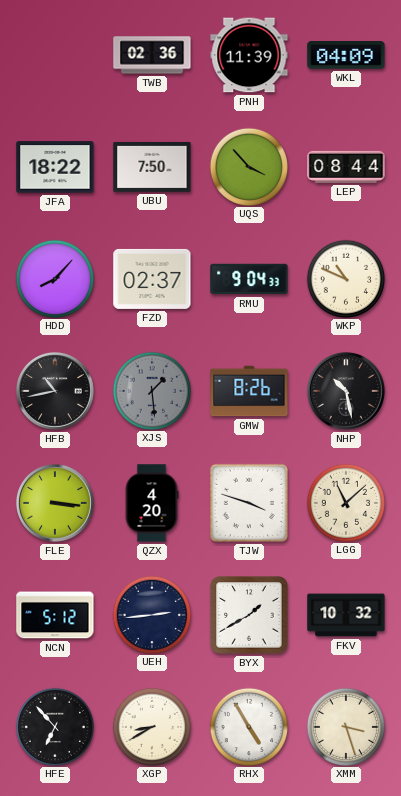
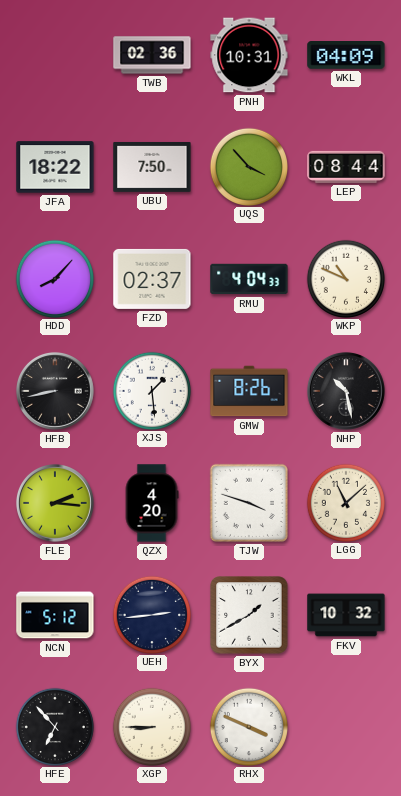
PNH: 11:39 -> 10:31
RMU: 9:04 -> 4:04
HFB: 10:43 -> 8:43
XJS dial: grey -> white
FLE: 3:16 -> 2:16
XGP: 8:40 -> 8:45
RHX: 4:55 -> 3:49
XMM: 3:27 -> none
